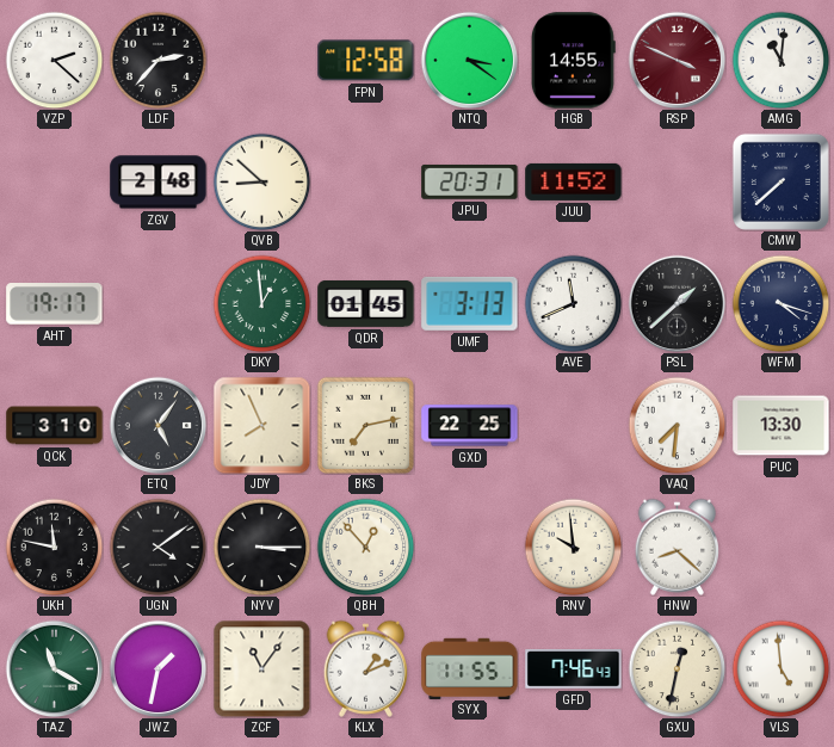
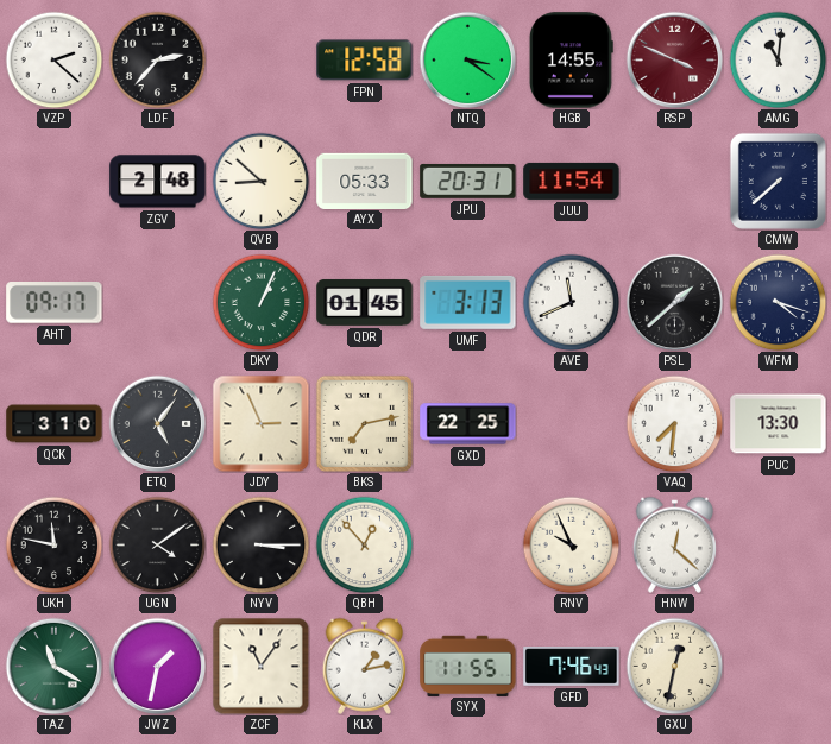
AYX: none -> 05:33
JUU: 11:52 -> 11:54
AHT: 19:17 -> 09:17
DKY: 12:59 -> 1:04
JDY: 7:56 -> 2:56
RNV: 9:59 -> 9:56
HNW: 8:22 -> 12:22
KLX: 1:11 -> 1:13
VLS: 4:59 -> none
